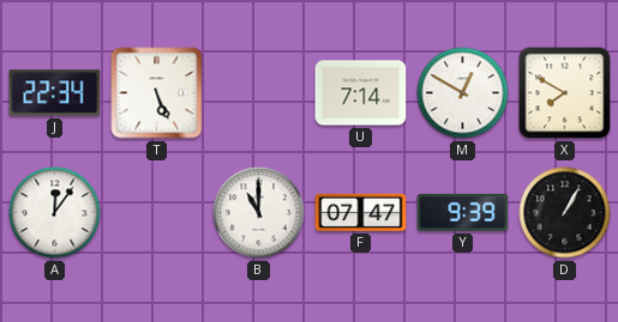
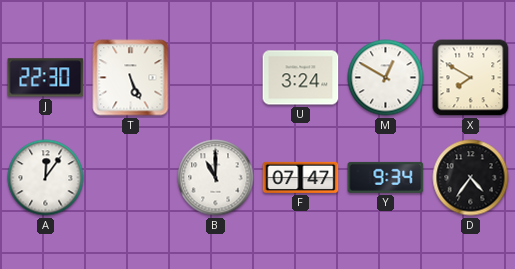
J: 22:34 -> 22:30
U: 7:14 -> 3:24
Y: 9:39 -> 9:34
D: 1:05 -> 4:36
